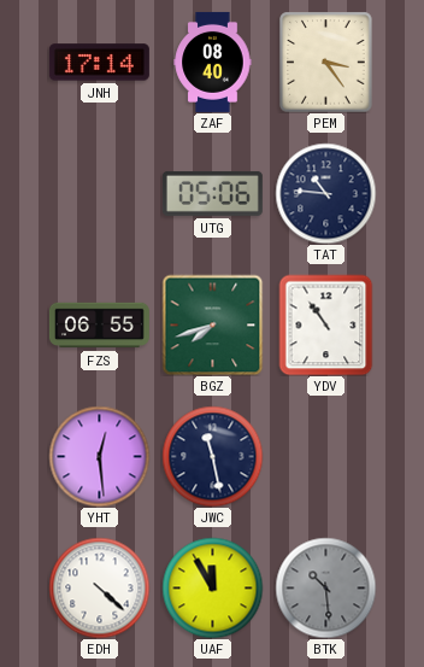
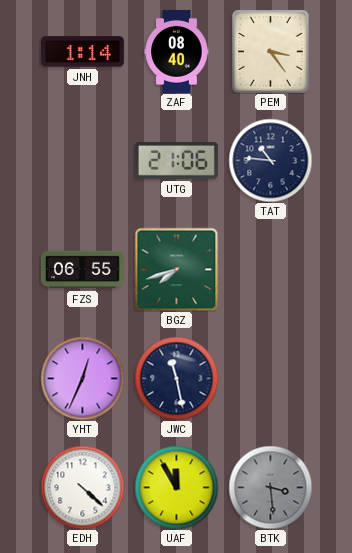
JNH: 17:14 -> 1:14
UTG: 05:06 -> 21:06
YDV: 10:54 -> none
YHT: 12:29 -> 12:34
BTK: 10:29 -> 3:29
